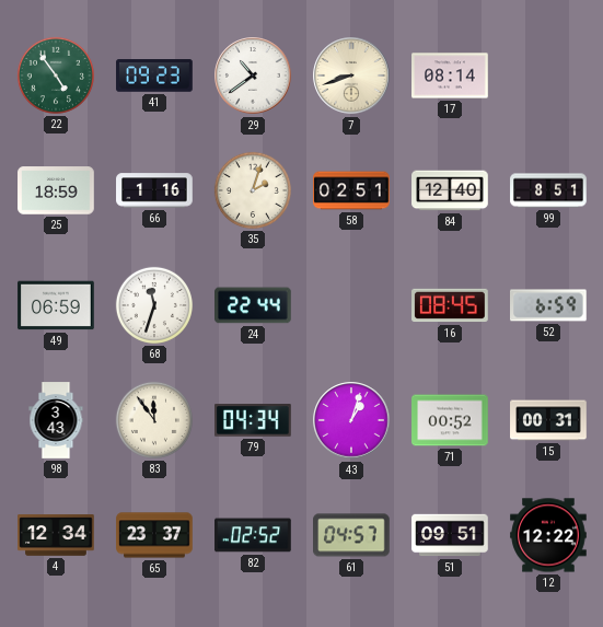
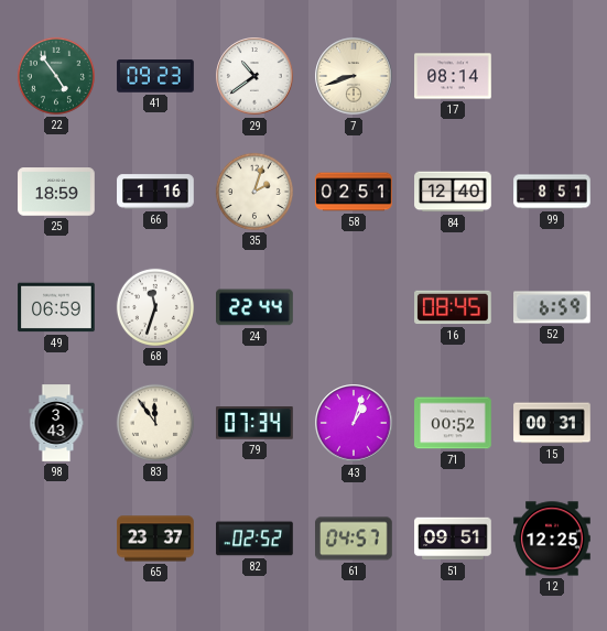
79: 04:34 -> 07:34
4: 12:34 -> none
12: 12:22 -> 12:25
